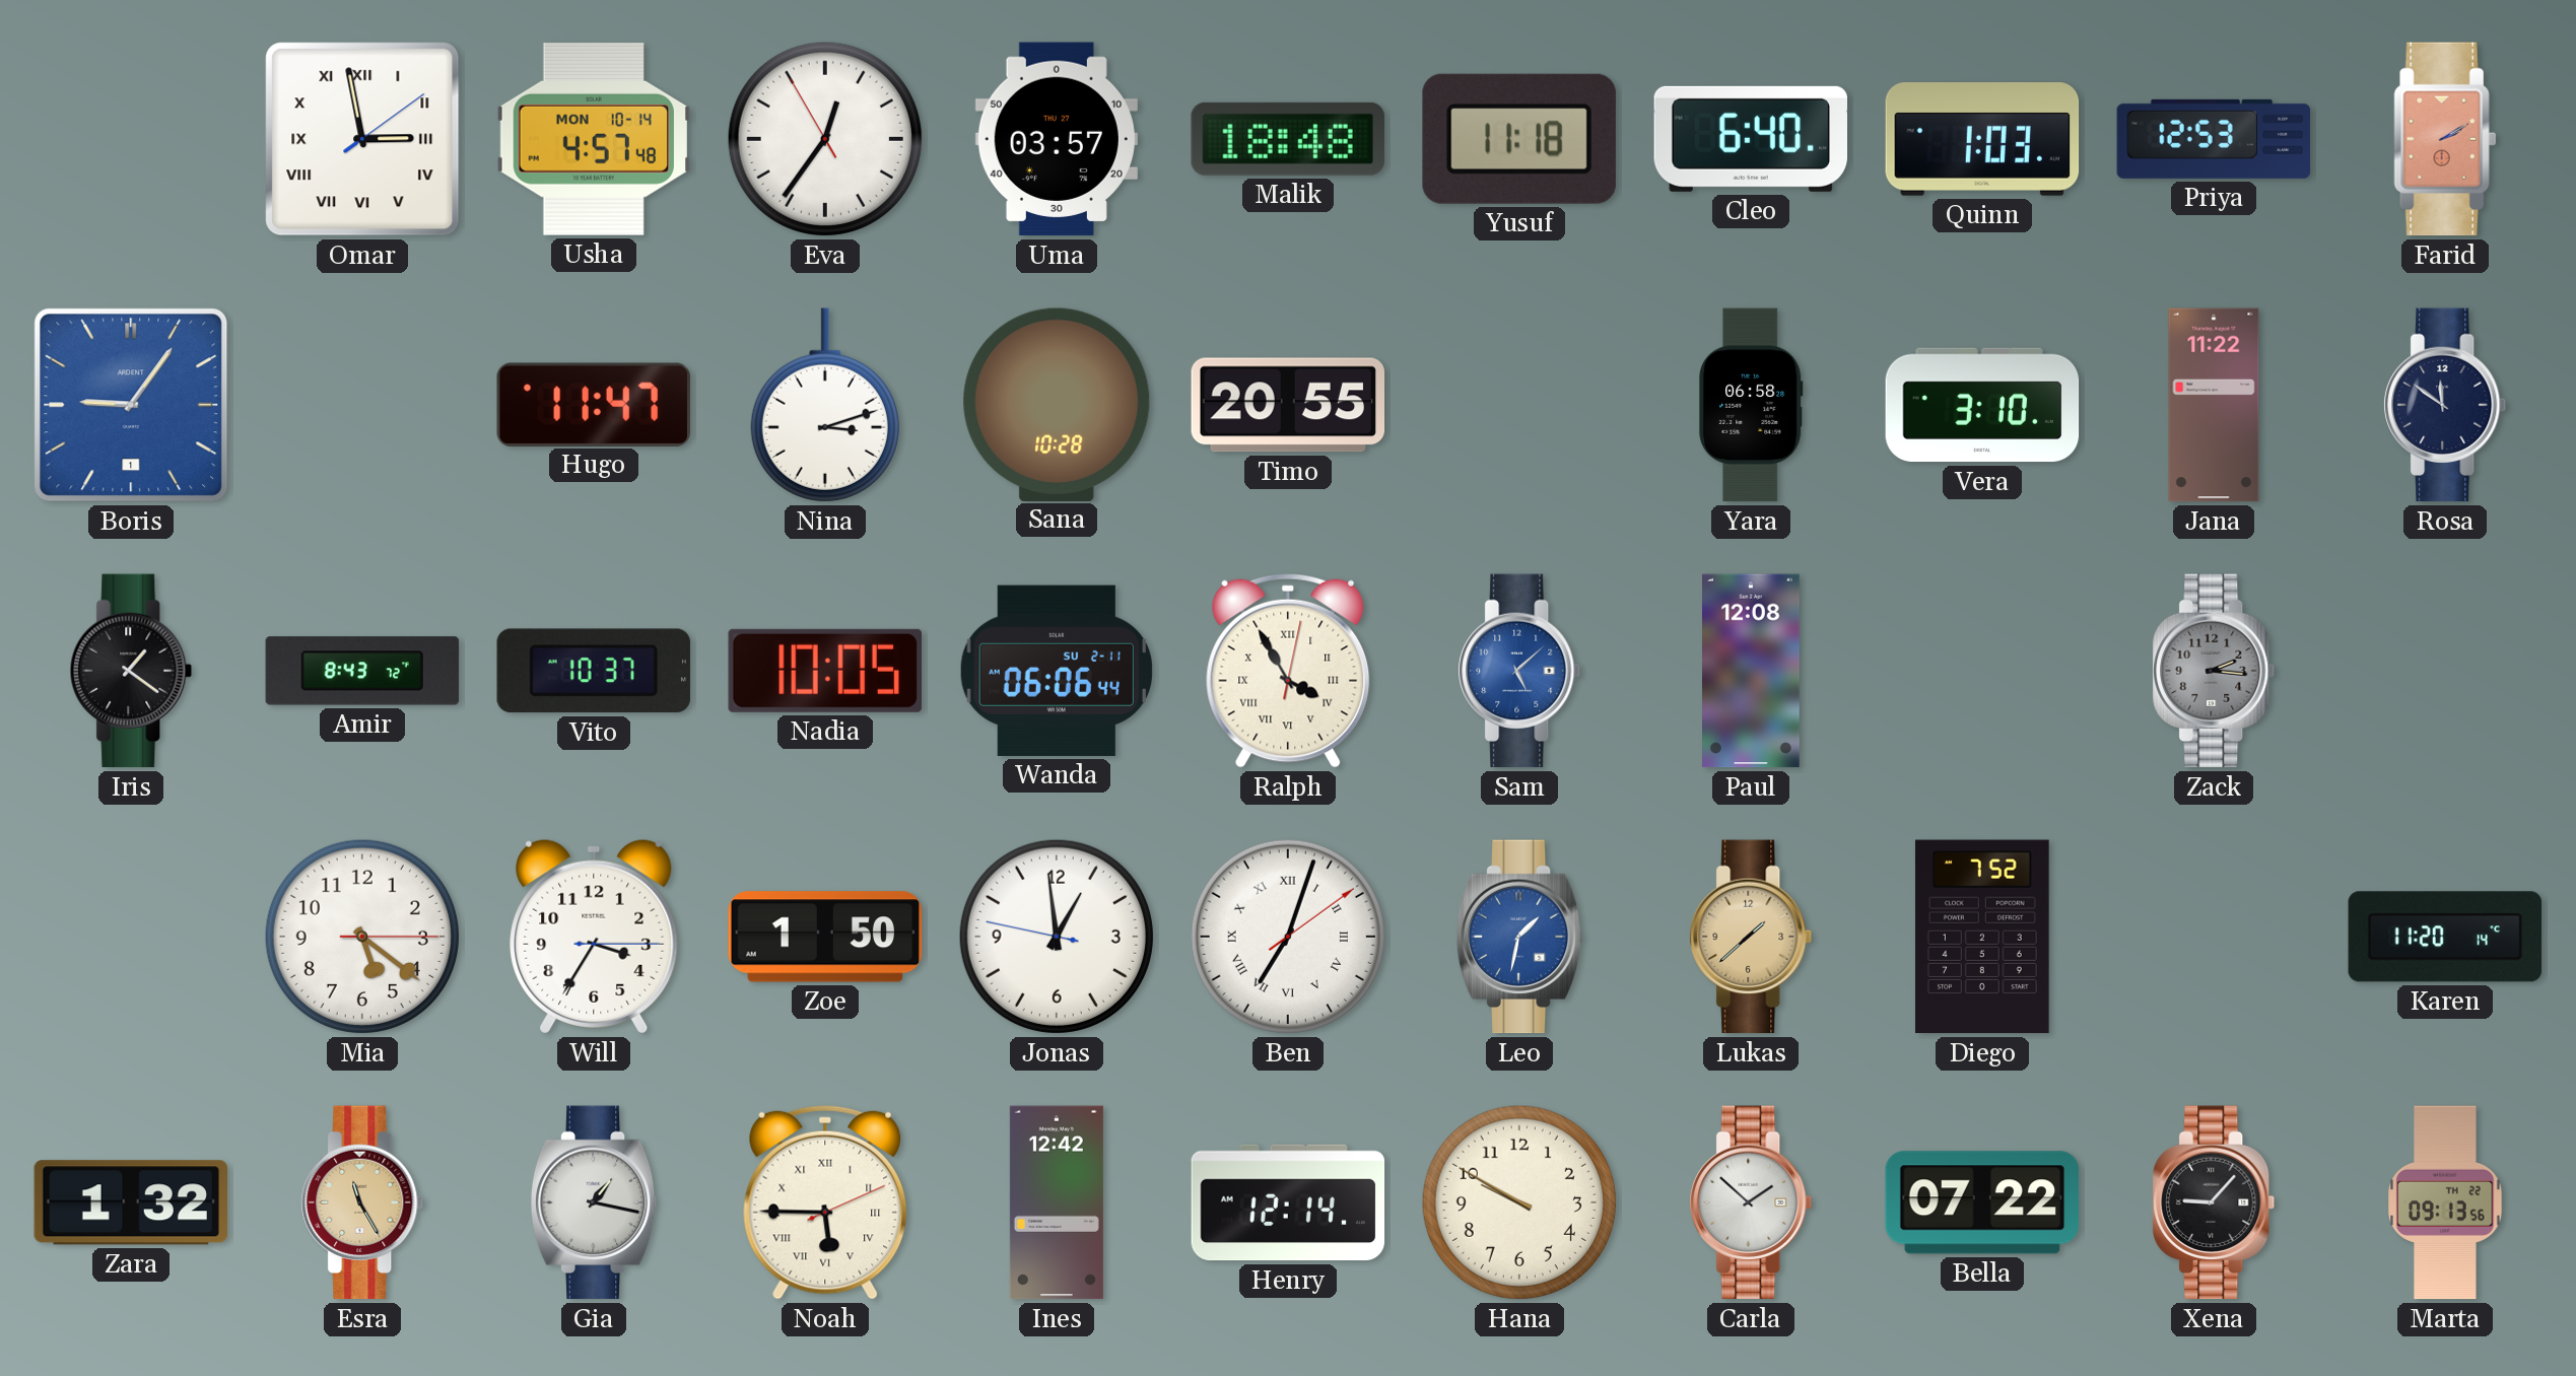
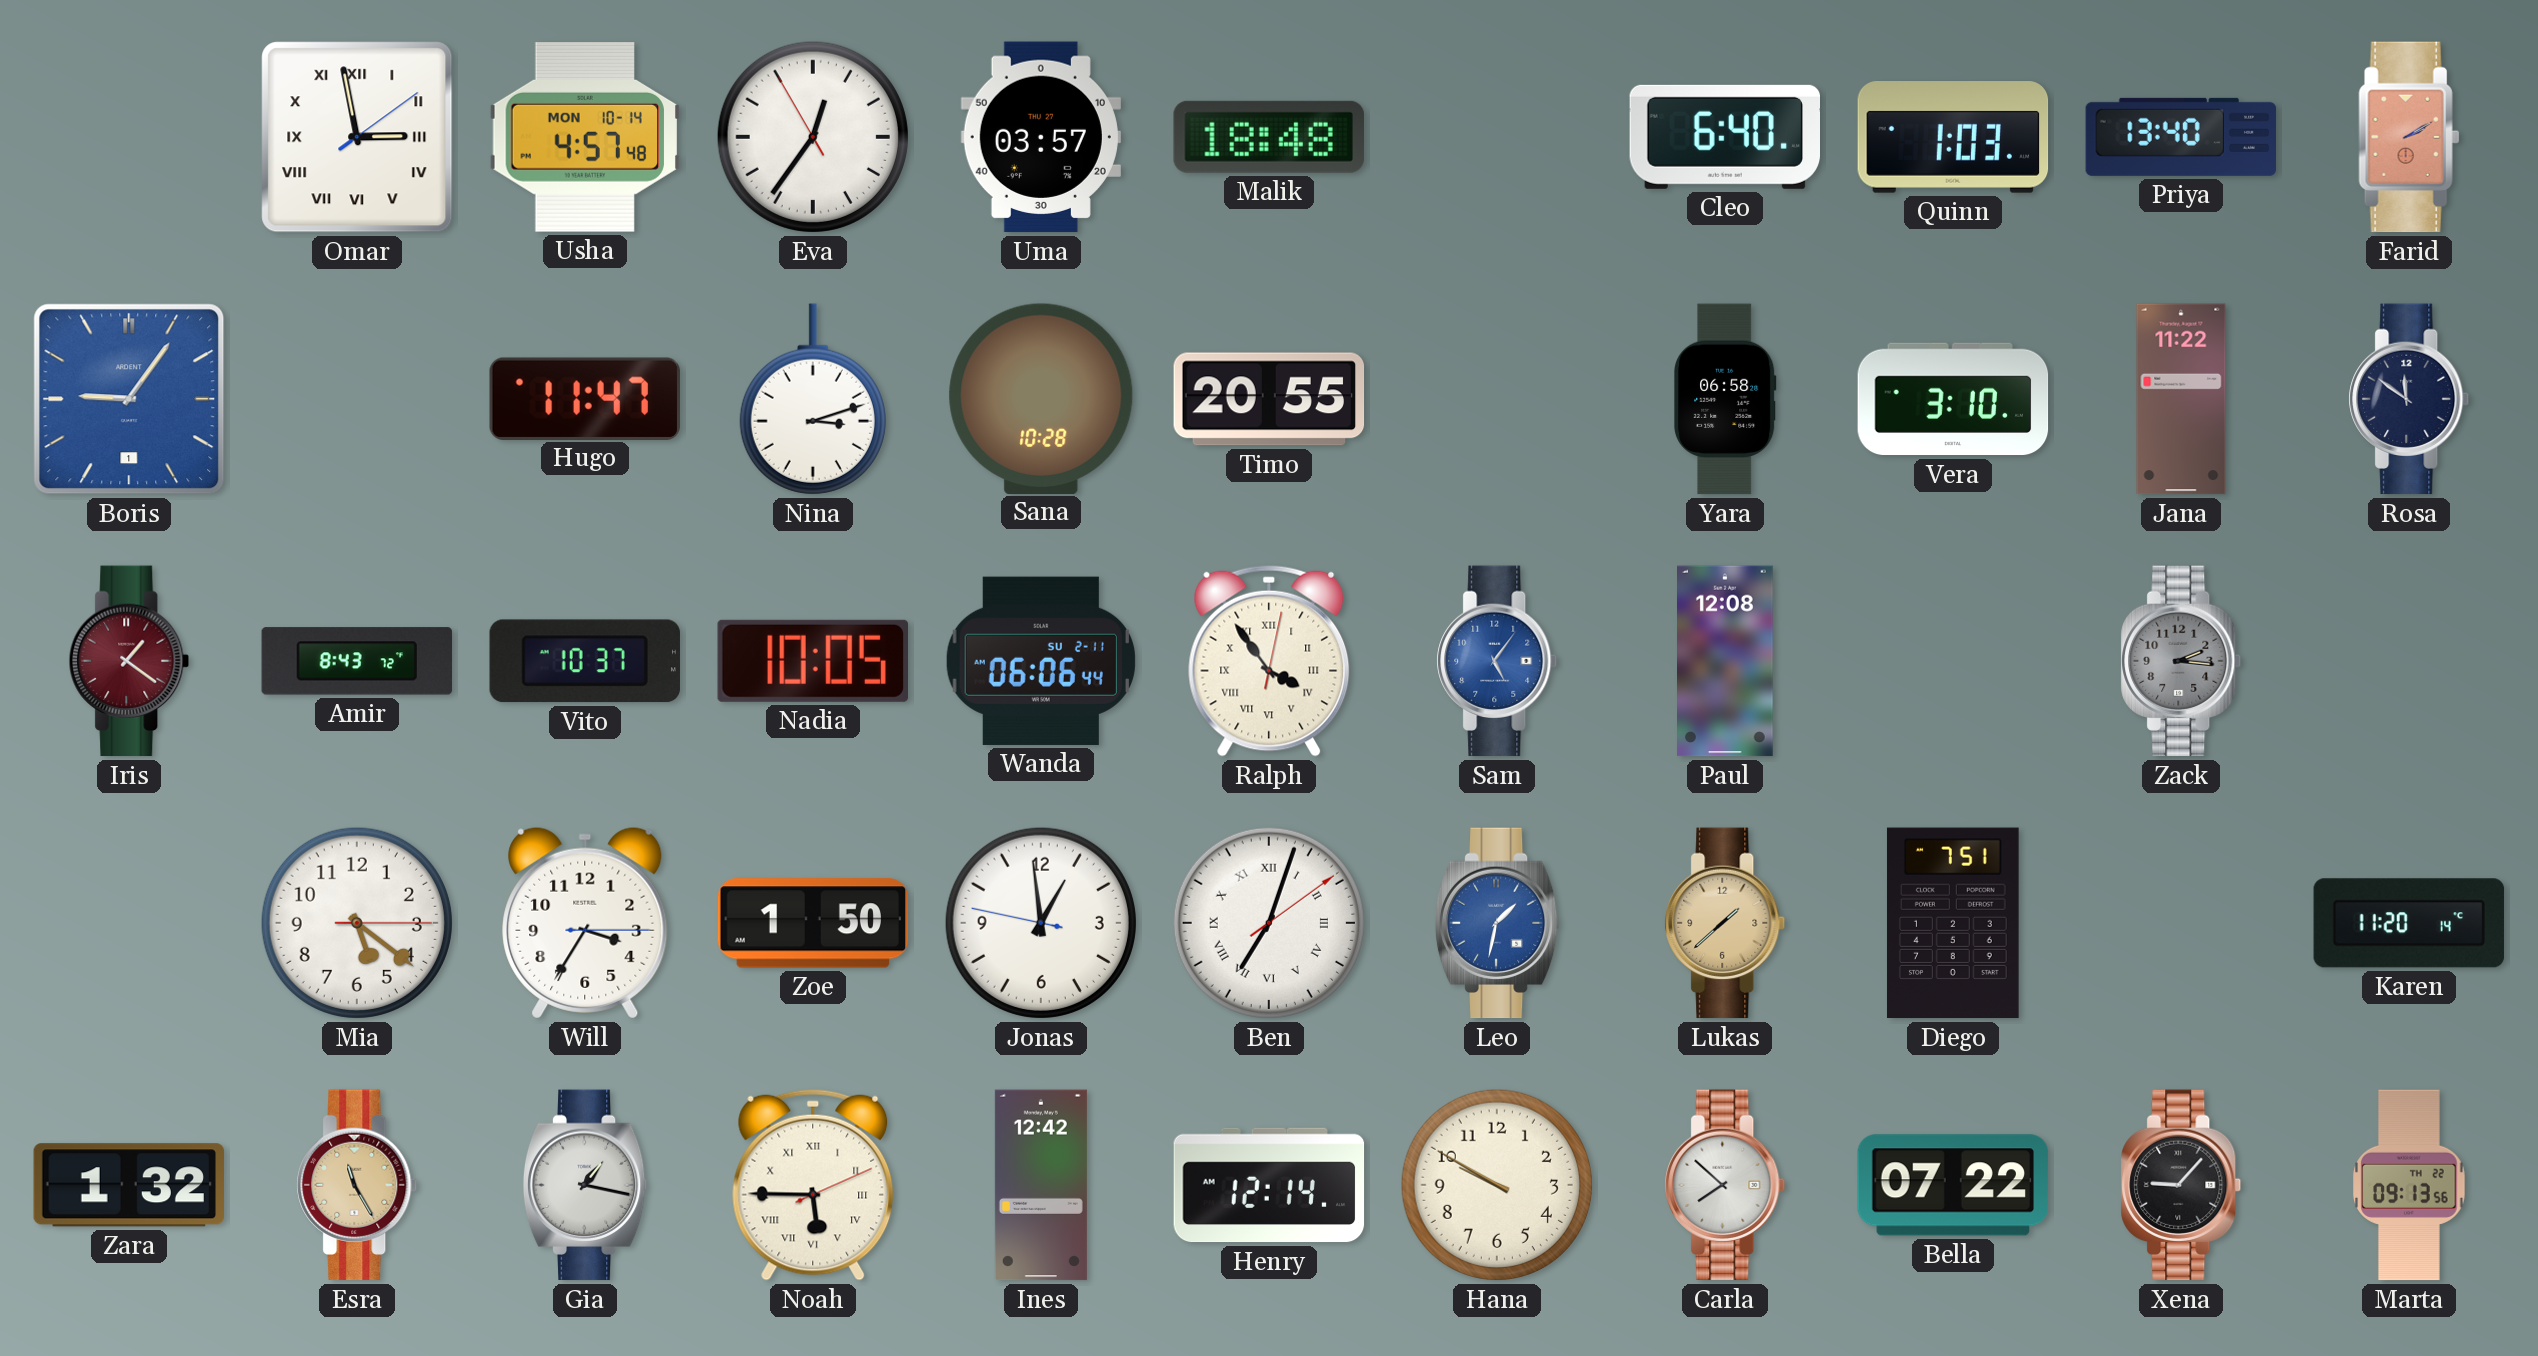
Yusuf: 11:18 -> none
Priya: 12:53 -> 13:40
Iris dial: black -> burgundy
Ralph: 3:55 -> 3:54
Sam: 5:08 -> 5:06
Diego: 7:52 -> 7:51
Carla: 1:52 -> 7:52
